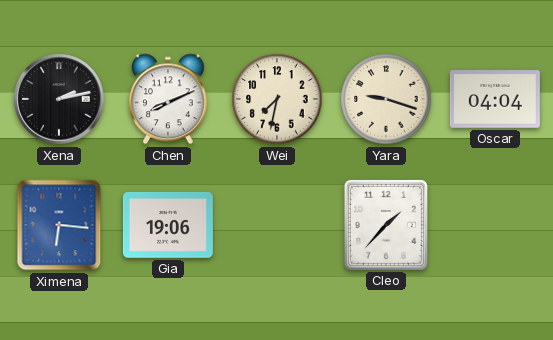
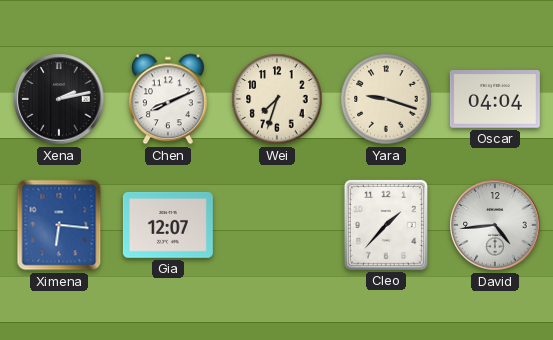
Wei: 7:32 -> 7:33
Gia: 19:06 -> 12:07
David: none -> 4:44
